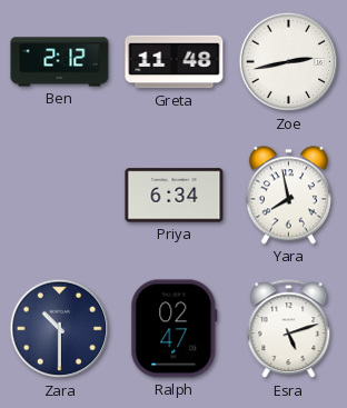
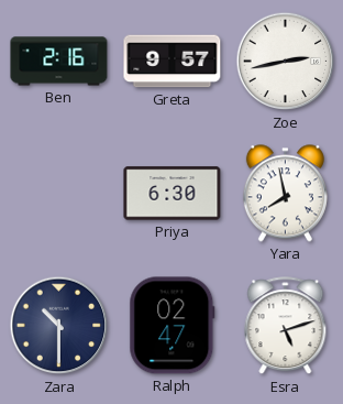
Ben: 2:12 -> 2:16
Greta: 11:48 -> 9:57
Priya: 6:34 -> 6:30
